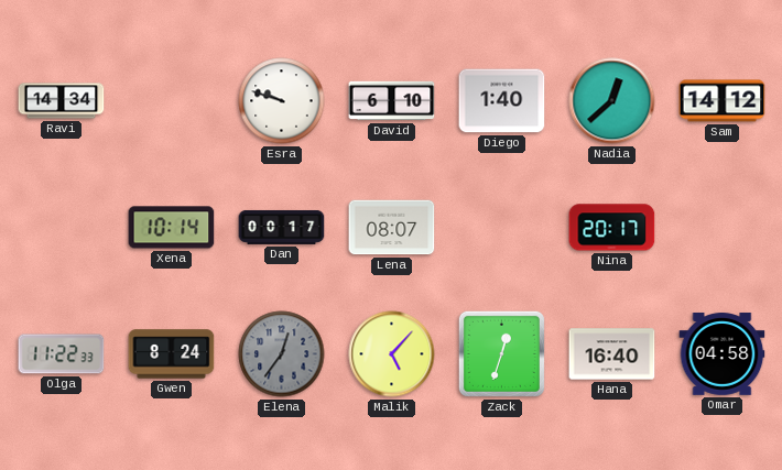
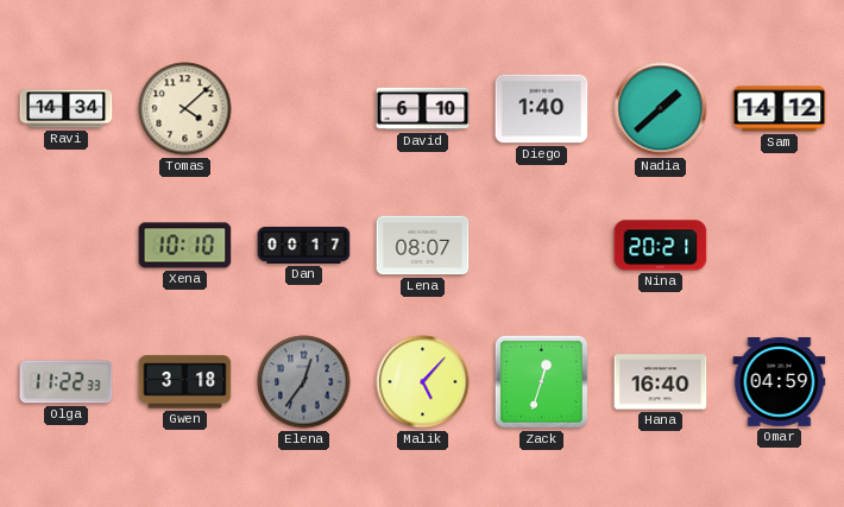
Tomas: none -> 4:08
Esra: 9:48 -> none
Nadia: 12:38 -> 1:38
Xena: 10:14 -> 10:10
Nina: 20:17 -> 20:21
Gwen: 8:24 -> 3:18
Omar: 04:58 -> 04:59
